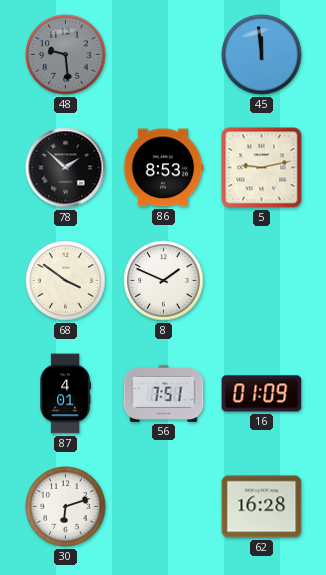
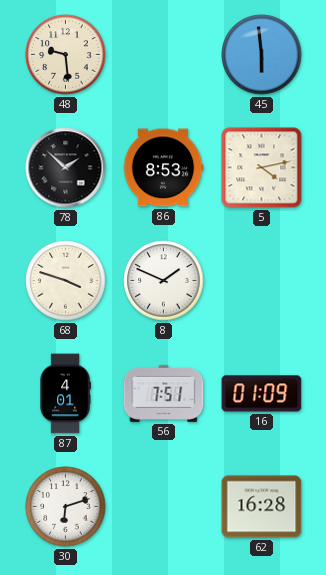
48 dial: grey -> cream
45: 11:59 -> 5:59
5: 9:13 -> 4:13
68: 3:51 -> 3:48
